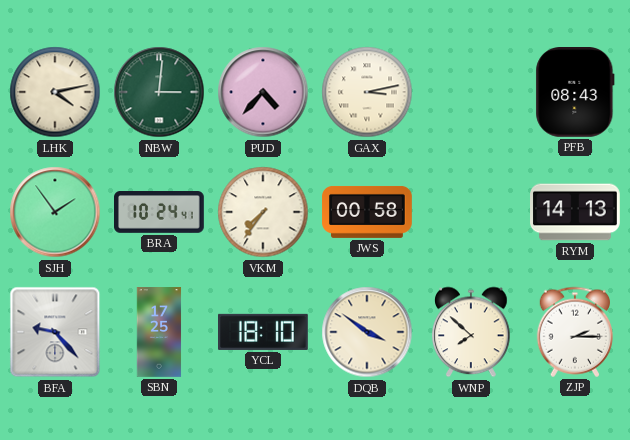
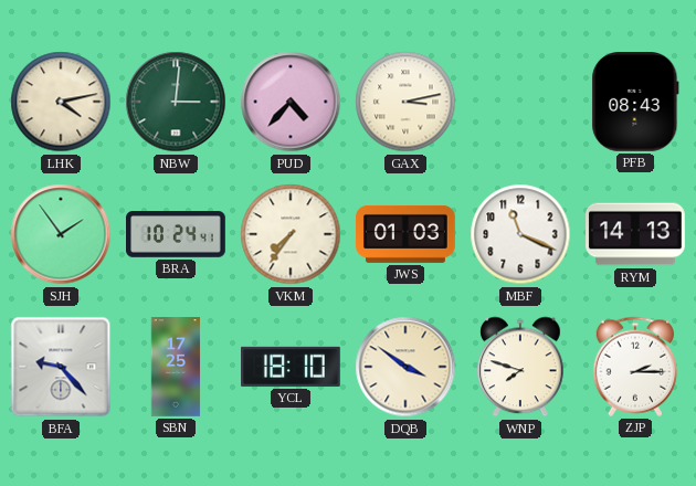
JWS: 00:58 -> 01:03
MBF: none -> 11:19
WNP: 7:52 -> 7:48
